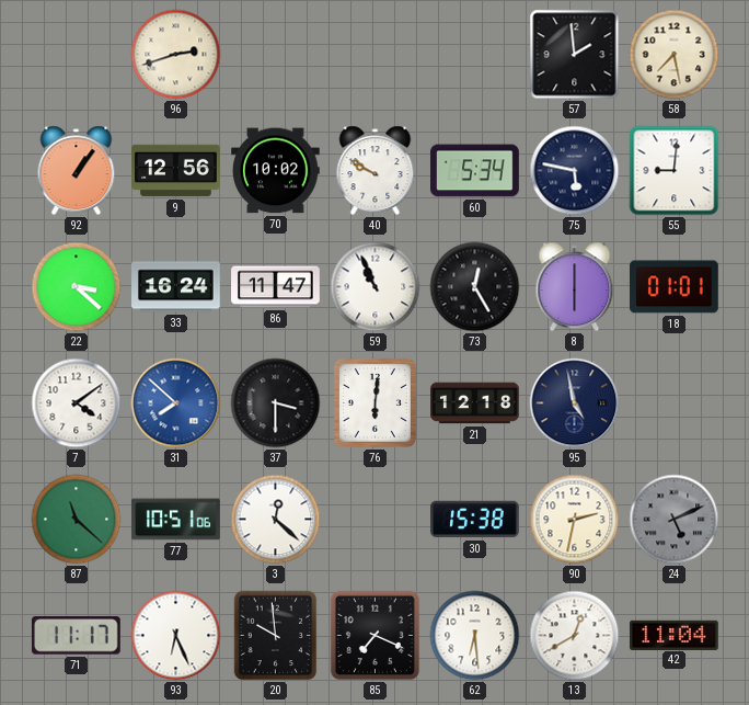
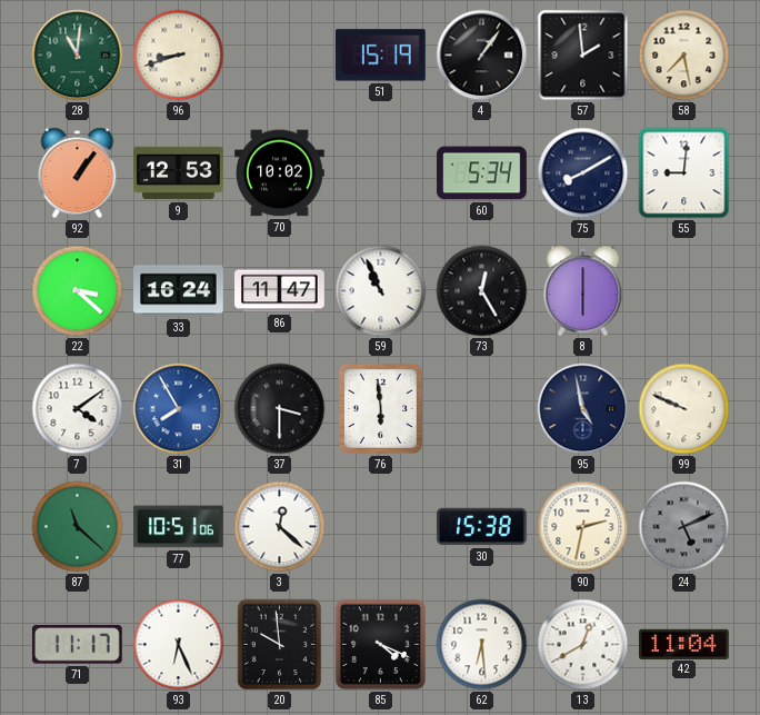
28: none -> 11:01
96: 2:42 -> 8:42
51: none -> 15:19
4: none -> 1:06
9: 12:56 -> 12:53
40: 9:50 -> none
75: 5:47 -> 8:10
18: 01:01 -> none
31: 7:52 -> 7:55
76: 6:01 -> 5:59
21: 12:18 -> none
99: none -> 9:49
85: 7:19 -> 4:19
